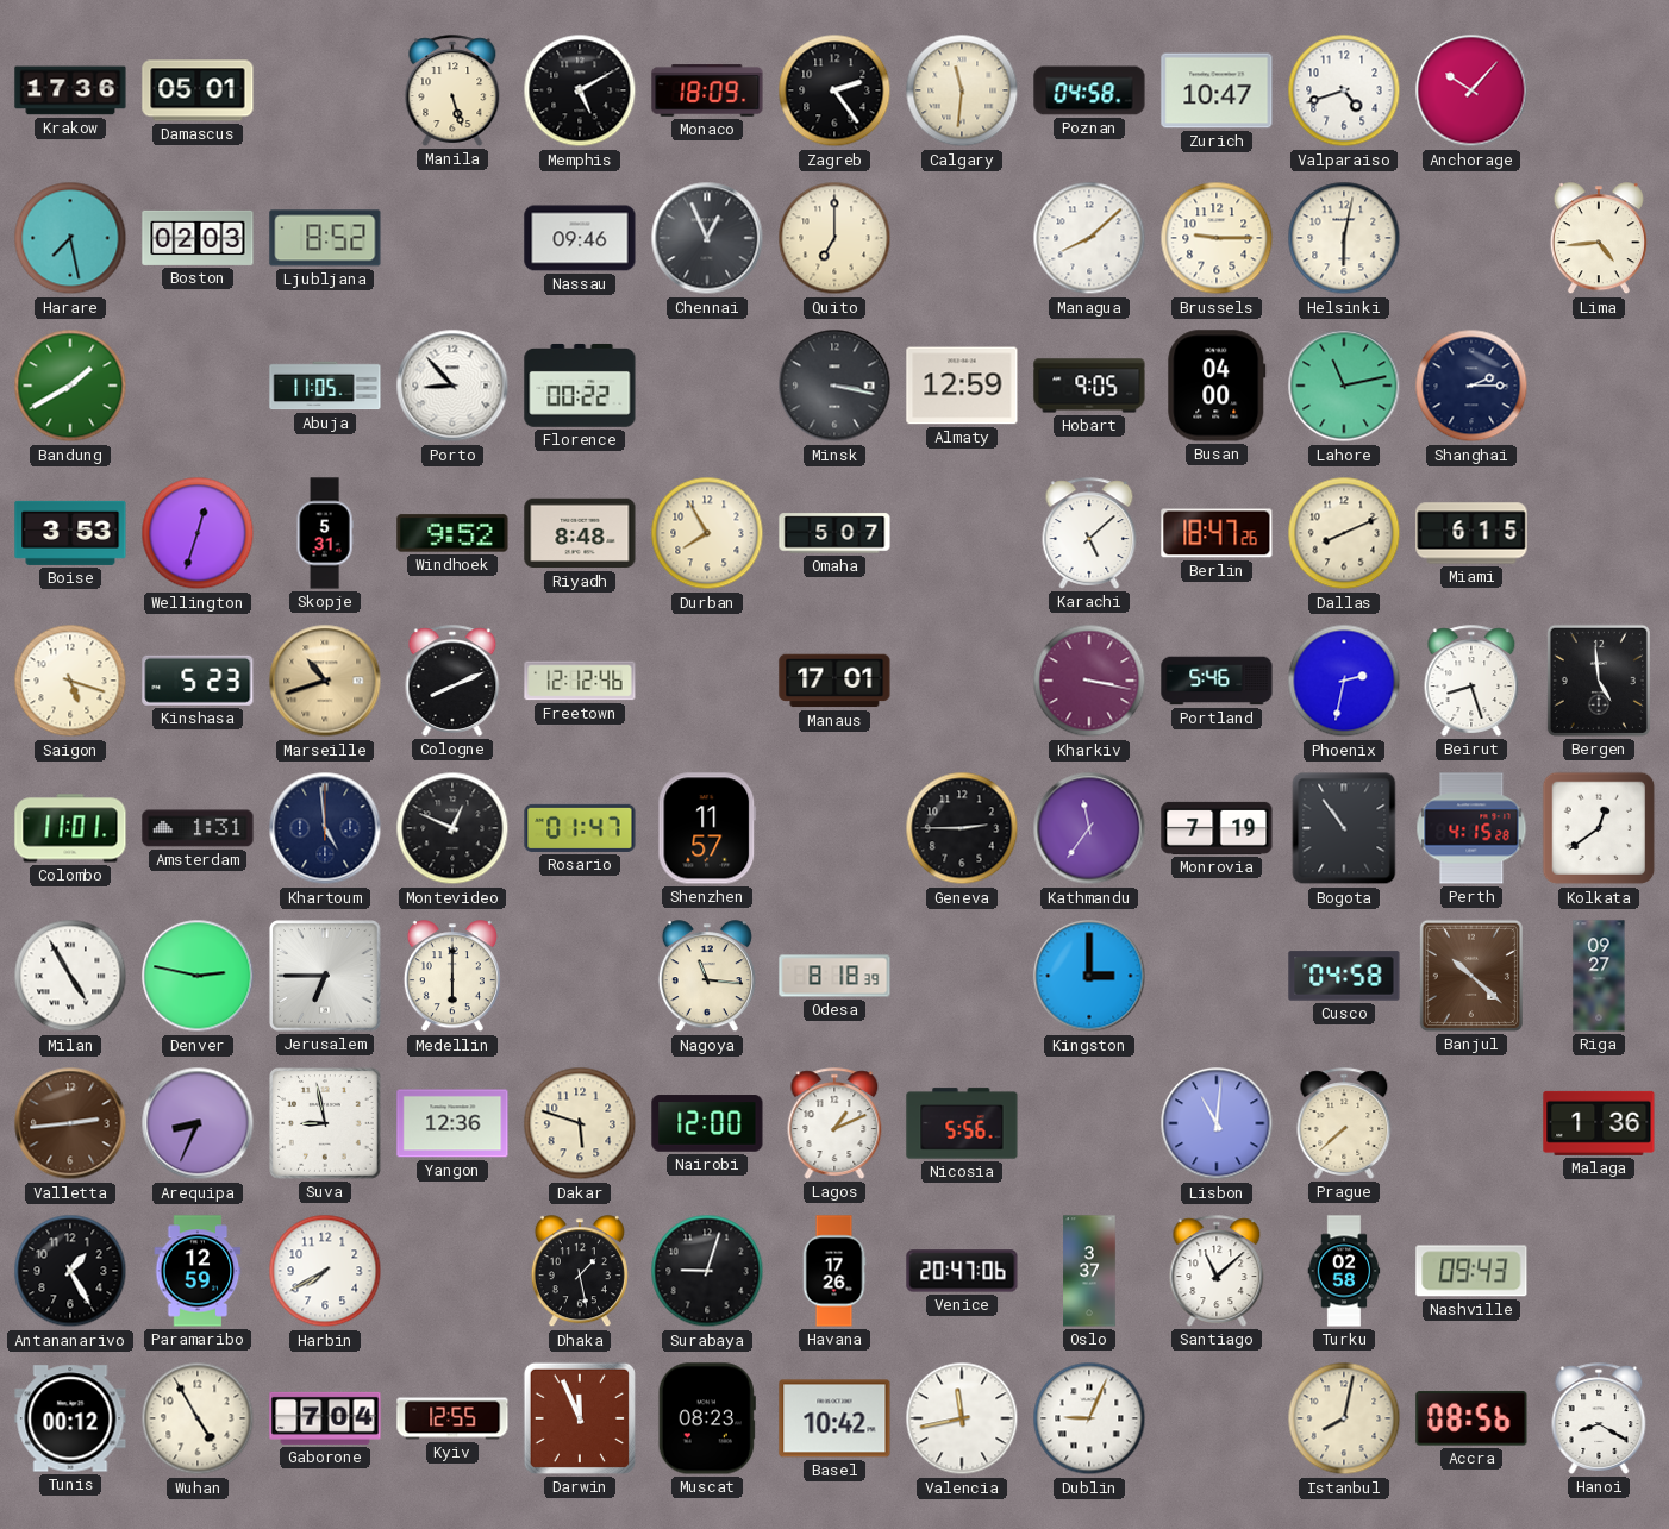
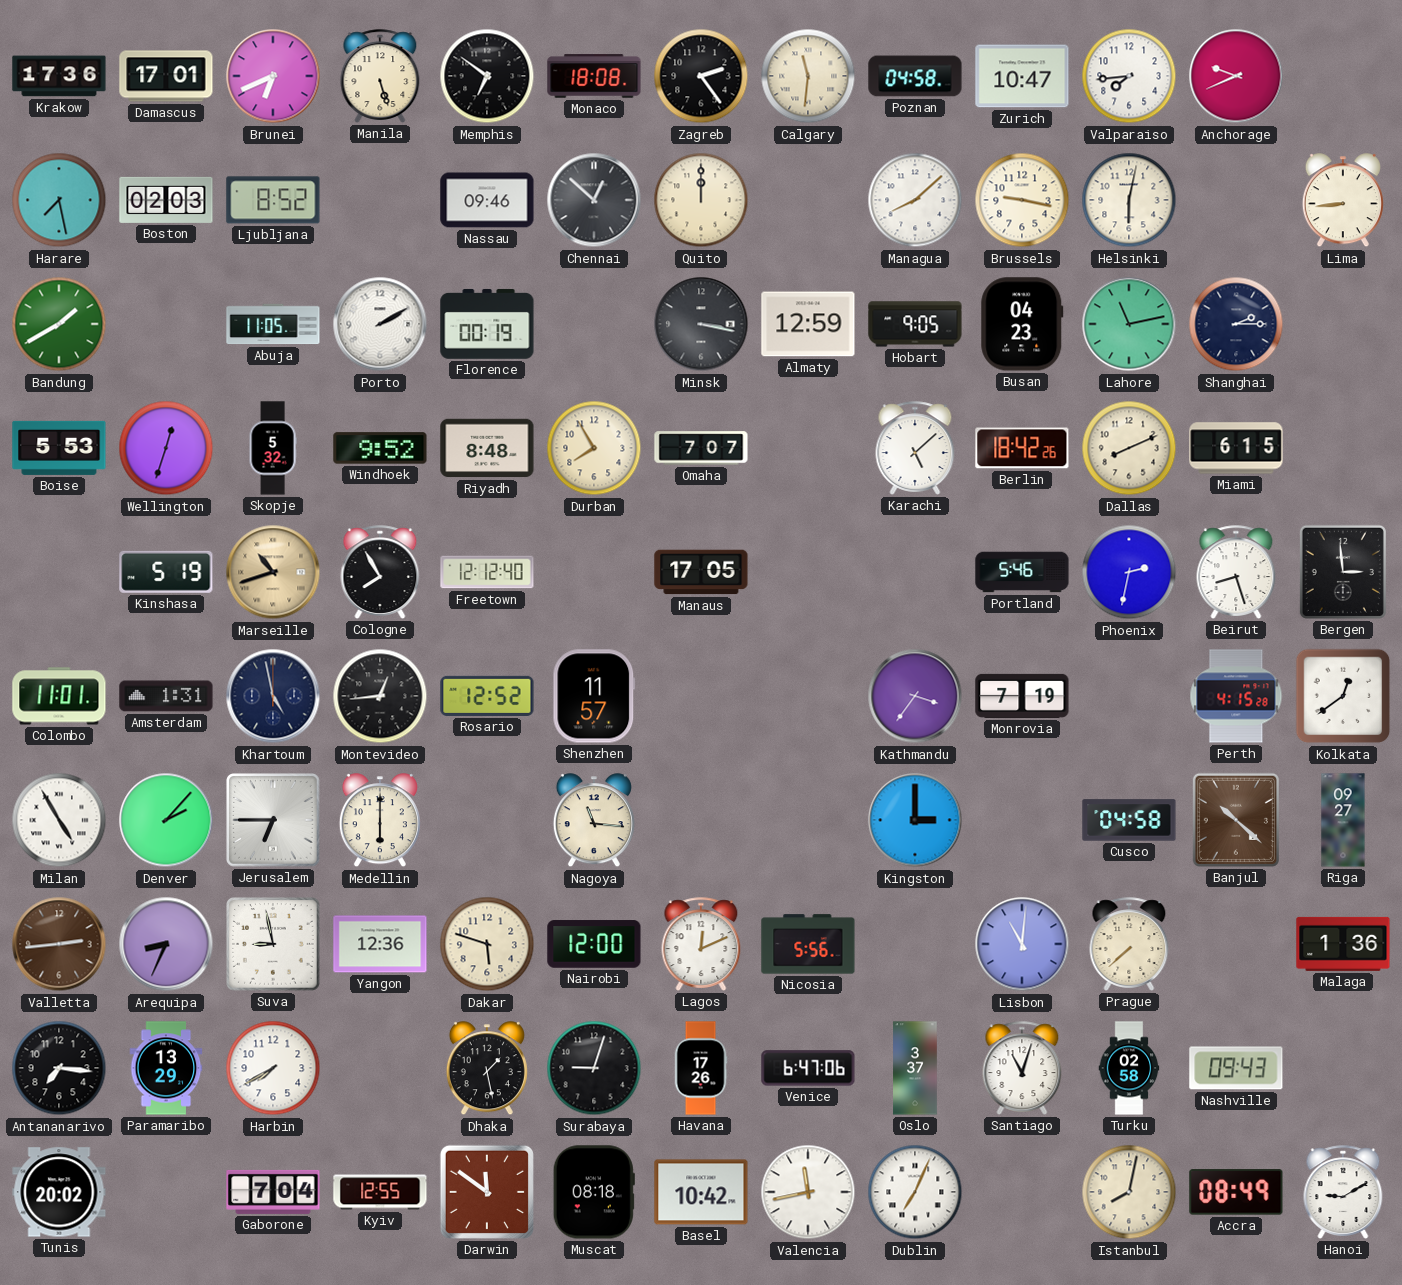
Damascus: 05:01 -> 17:01
Brunei: none -> 6:41
Memphis: 5:10 -> 6:51
Monaco: 18:09 -> 18:08
Valparaiso: 4:42 -> 7:44
Anchorage: 10:07 -> 9:41
Chennai: 12:56 -> 12:52
Quito: 7:00 -> 12:00
Brussels: 9:15 -> 9:17
Lima: 4:44 -> 8:44
Porto: 8:53 -> 2:10
Florence: 00:22 -> 00:19
Busan: 04:00 -> 04:23
Boise: 3:53 -> 5:53
Skopje: 5:31 -> 5:32
Omaha: 5:07 -> 7:07
Berlin: 18:47 -> 18:42
Saigon: 5:18 -> none
Kinshasa: 5:23 -> 5:19
Cologne: 8:11 -> 7:55
Freetown: 12:12:46 -> 12:12:40
Manaus: 17:01 -> 17:05
Kharkiv: 3:17 -> none
Bergen: 4:59 -> 2:59
Khartoum: 4:59 -> 4:58
Montevideo: 12:49 -> 12:44
Rosario: 01:47 -> 12:52
Geneva: 2:45 -> none
Kathmandu: 11:36 -> 3:36
Bogota: 10:54 -> none
Denver: 2:47 -> 2:07
Odesa: 8:18 -> none
Lagos: 1:11 -> 12:11
Antananarivo: 1:25 -> 7:16
Paramaribo: 12:59 -> 13:29
Venice: 20:47 -> 6:47
Santiago: 11:08 -> 11:03
Tunis: 00:12 -> 20:02
Wuhan: 4:55 -> none
Darwin: 11:56 -> 11:51
Muscat: 08:23 -> 08:18
Dublin: 9:04 -> 7:04
Accra: 08:56 -> 08:49
Hanoi: 8:20 -> 9:10
